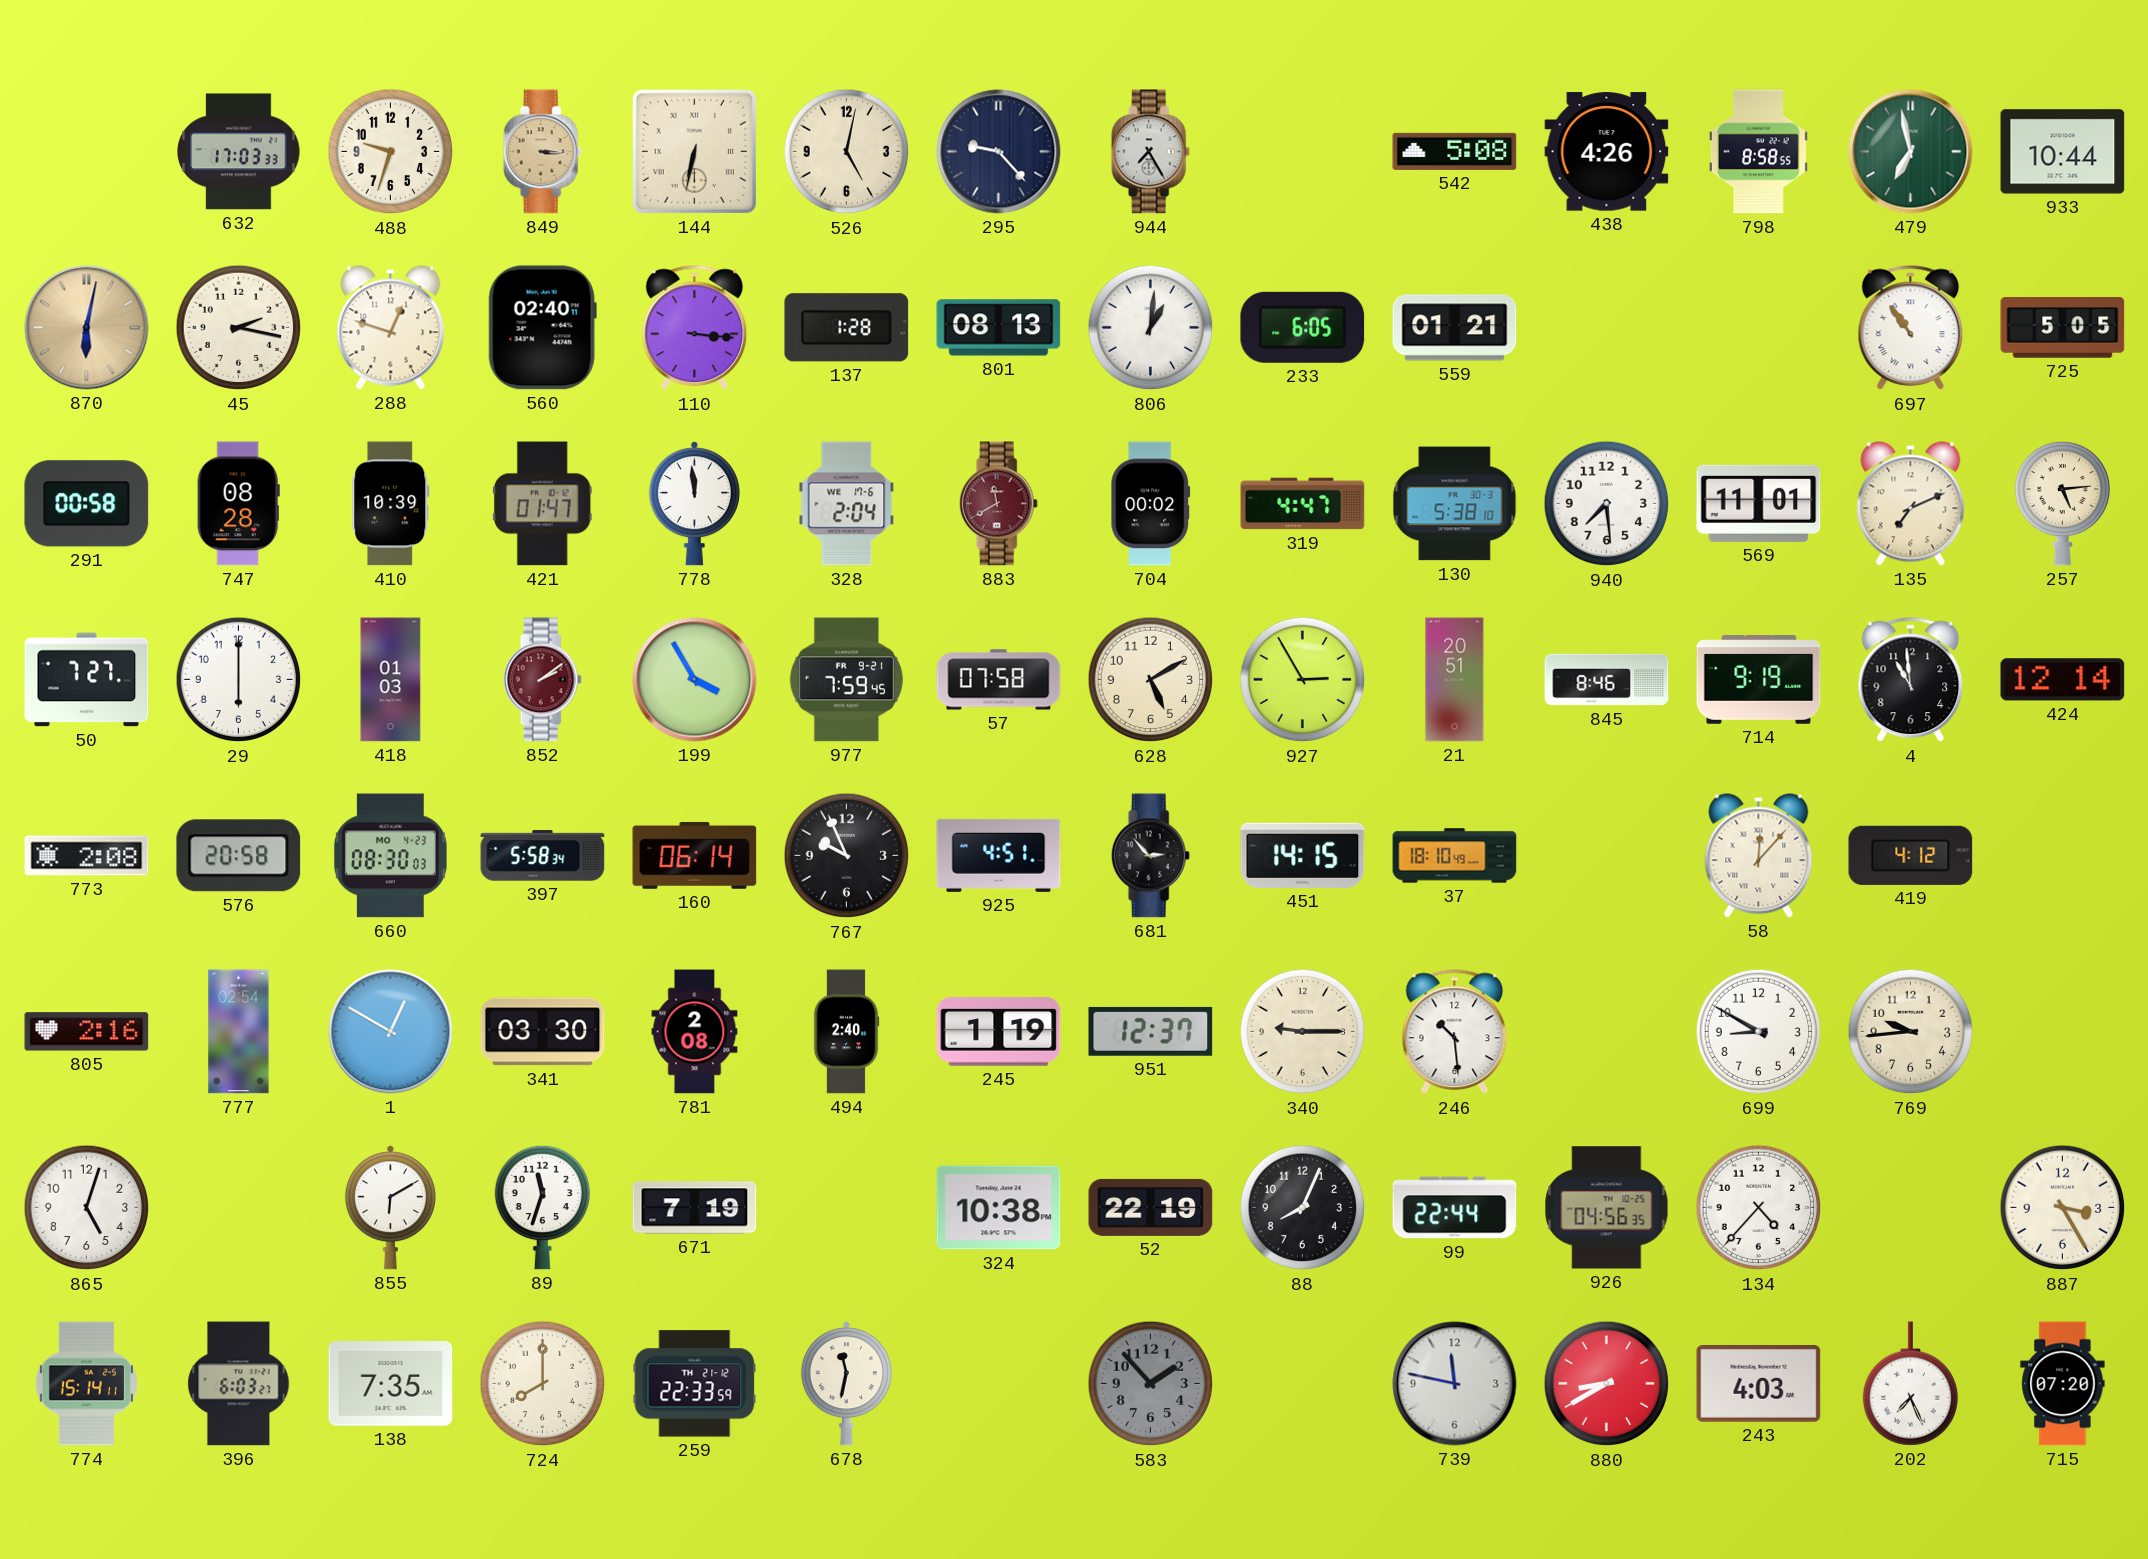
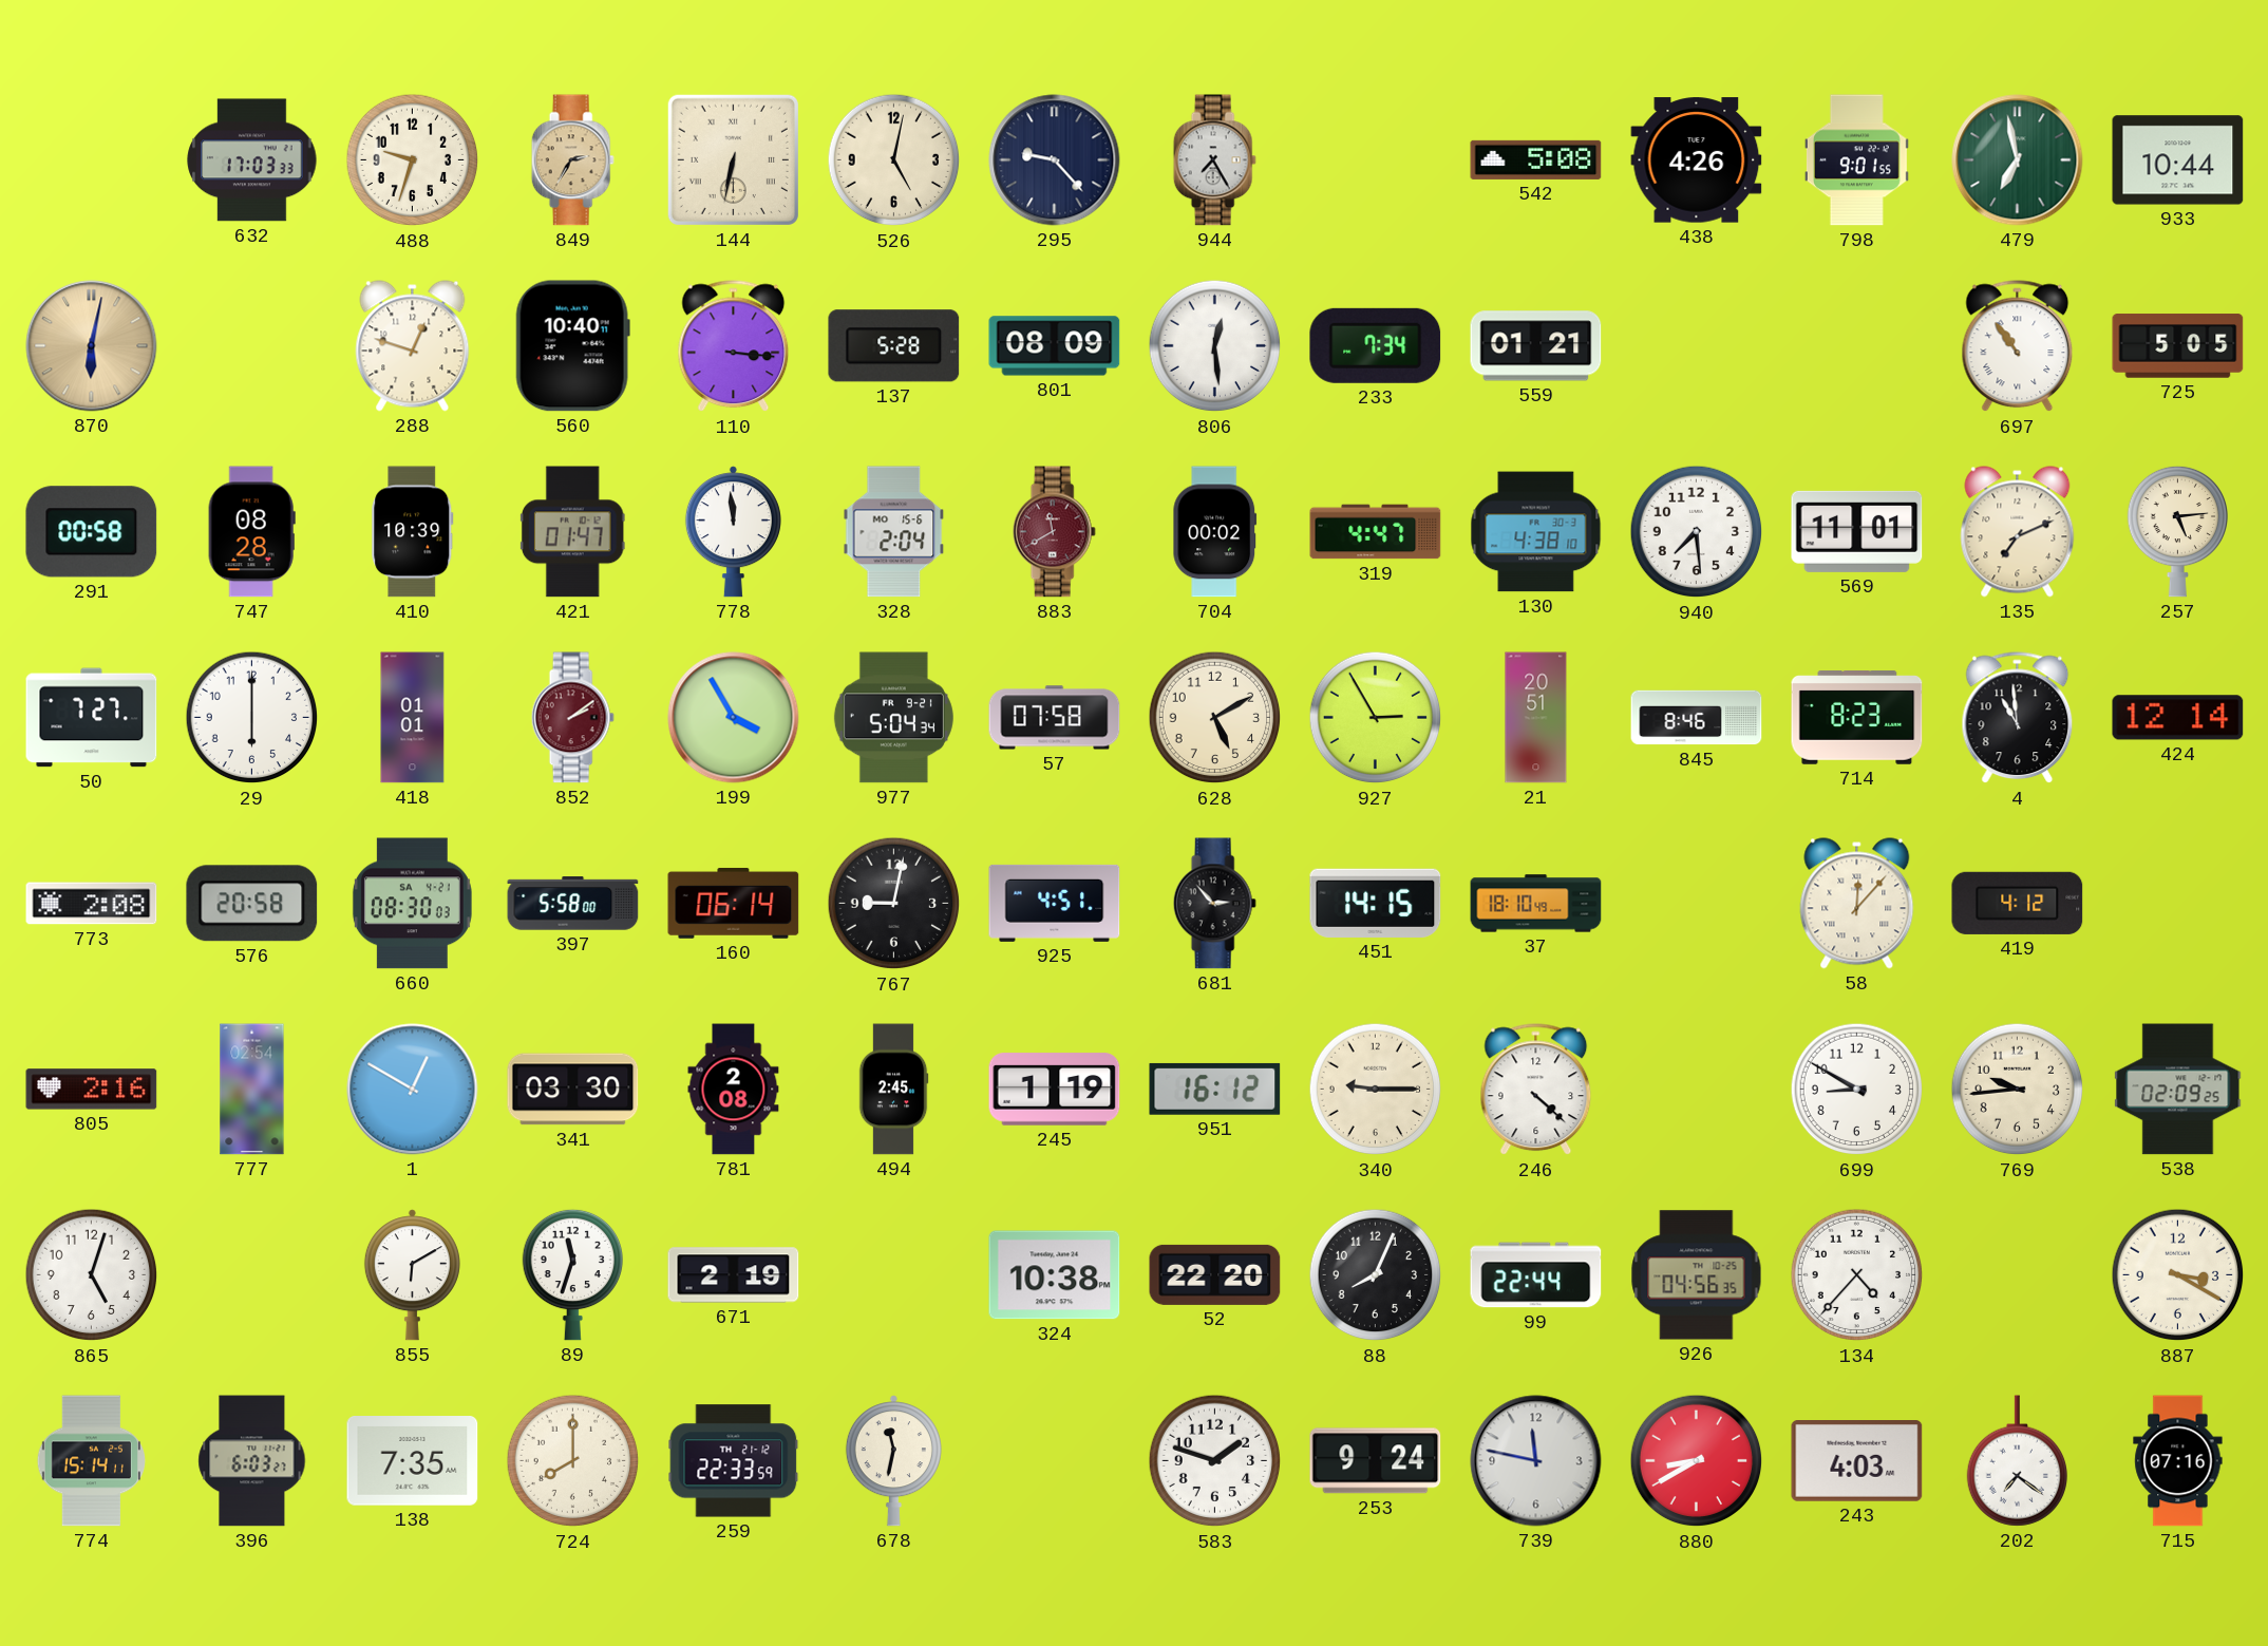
849: 3:16 -> 2:35
798: 8:58 -> 9:01
45: 2:17 -> none
560: 02:40 -> 10:40
137: 1:28 -> 5:28
801: 08:13 -> 08:09
806: 1:01 -> 12:29
233: 6:05 -> 7:34
328 date: WE 17-6 -> MO 15-6
130: 5:38 -> 4:38
418: 01:03 -> 01:01
977: 7:59 -> 5:04
714: 9:19 -> 8:23
660 date: MO 4-23 -> SA 4-21
397: 5:58:34 -> 5:58:00
767: 9:56 -> 9:02
494: 2:40 -> 2:45
951: 12:37 -> 16:12
246: 10:29 -> 4:22
538: none -> 02:09
671: 7:19 -> 2:19
52: 22:19 -> 22:20
887: 3:25 -> 3:20
583: 1:53 -> 1:48
583 dial: grey -> white
253: none -> 9:24
202: 7:26 -> 7:21
715: 07:20 -> 07:16
